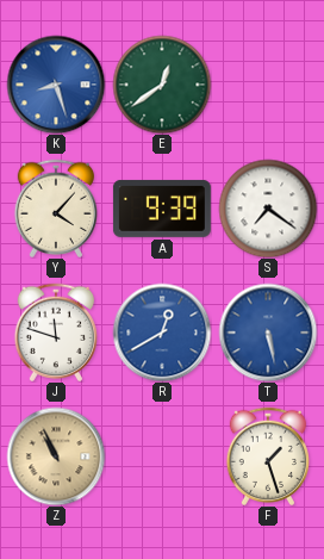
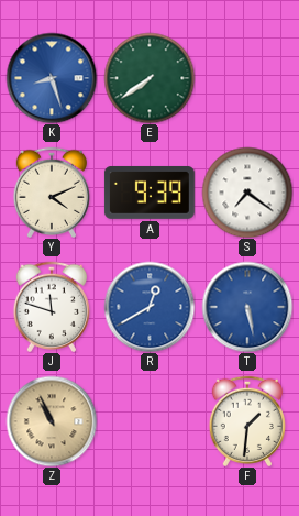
E: 12:39 -> 7:39
Y: 4:07 -> 4:11
F: 1:27 -> 1:31
